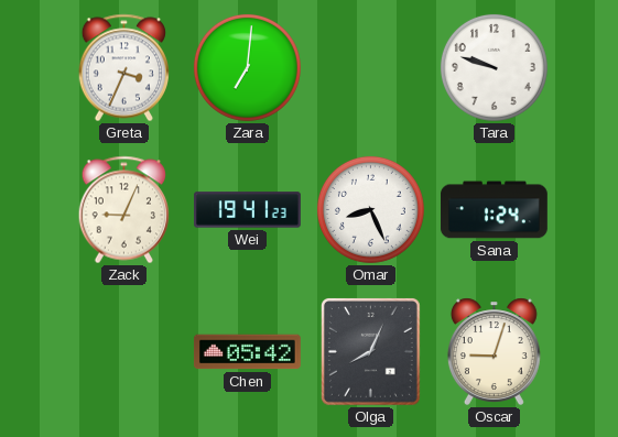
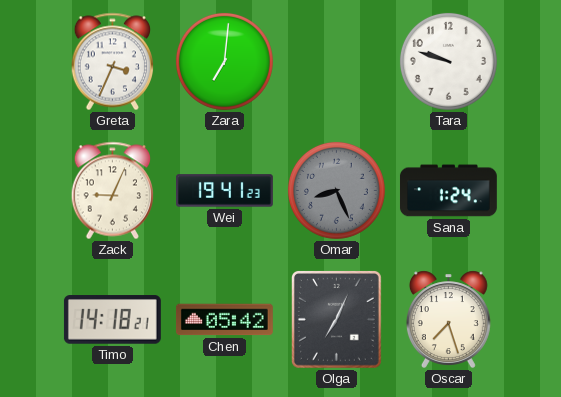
Omar dial: white -> grey
Timo: none -> 14:18
Olga: 8:04 -> 7:04
Oscar: 9:03 -> 7:27
